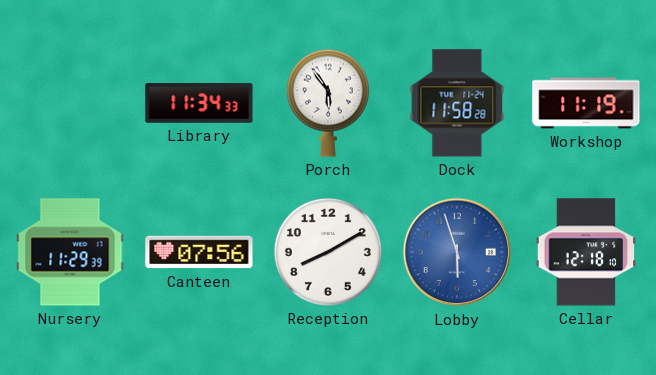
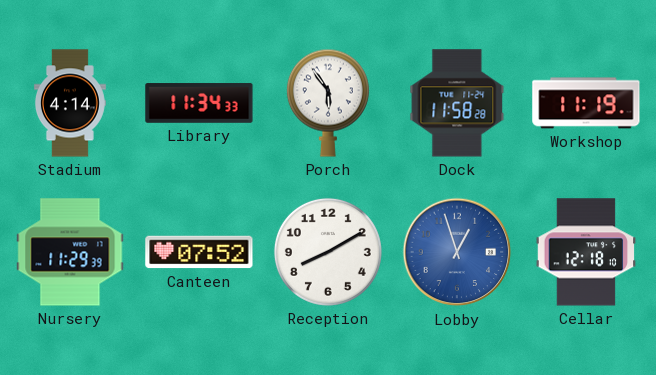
Stadium: none -> 4:14
Canteen: 07:56 -> 07:52
Lobby: 5:57 -> 12:57
